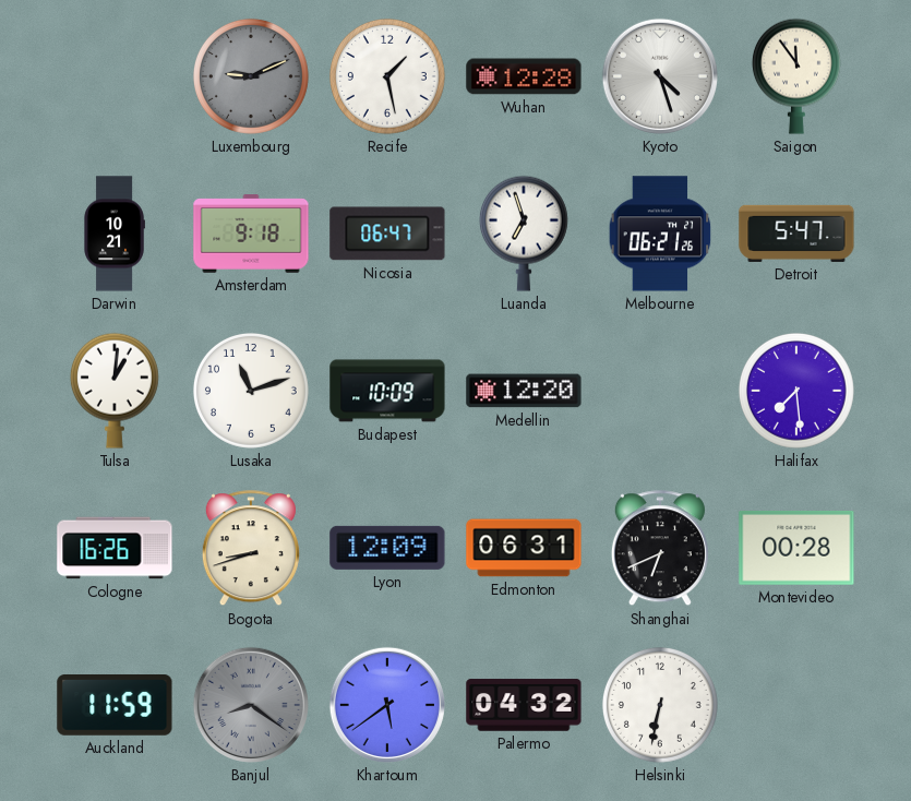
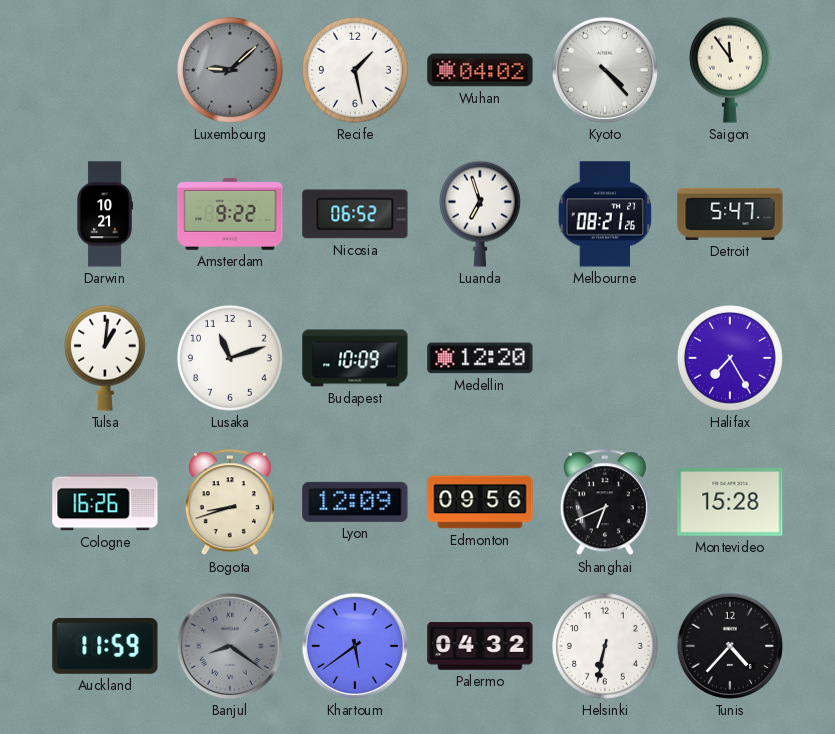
Luxembourg: 9:11 -> 9:08
Wuhan: 12:28 -> 04:02
Kyoto: 4:27 -> 4:23
Amsterdam: 9:18 -> 9:22
Nicosia: 06:47 -> 06:52
Melbourne: 06:21 -> 08:21
Halifax: 7:29 -> 7:25
Edmonton: 06:31 -> 09:56
Montevideo: 00:28 -> 15:28
Tunis: none -> 4:37
